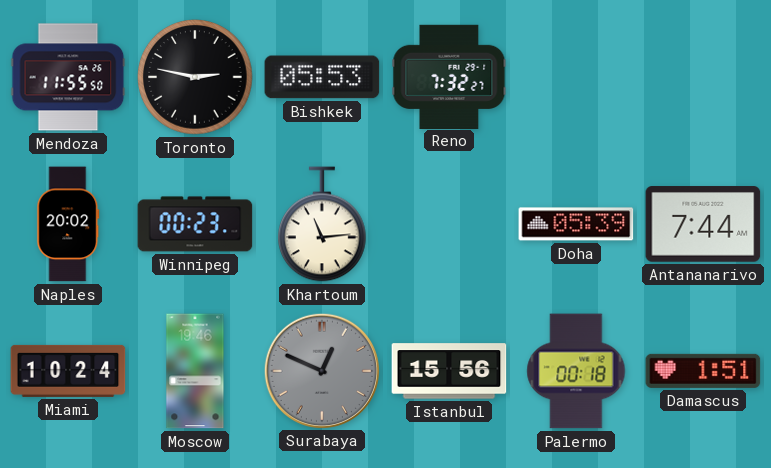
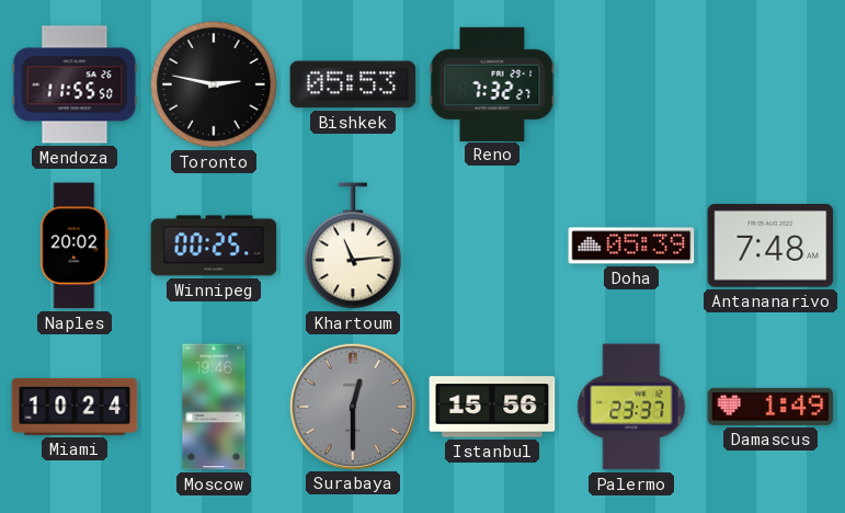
Winnipeg: 00:23 -> 00:25
Antananarivo: 7:44 -> 7:48
Surabaya: 12:49 -> 12:30
Palermo: 00:18 -> 23:37
Damascus: 1:51 -> 1:49
